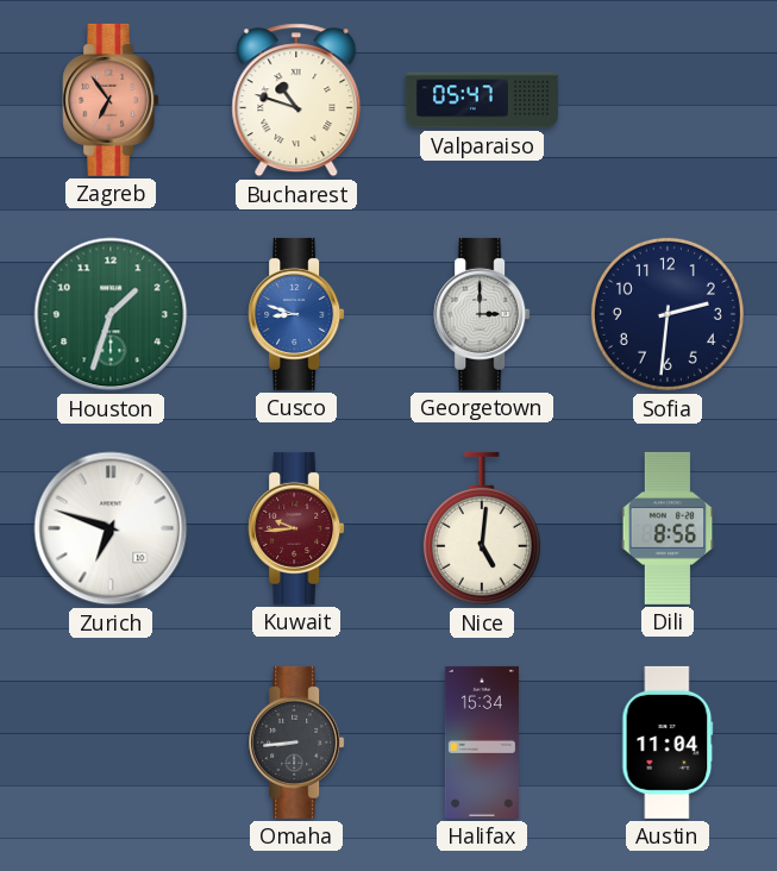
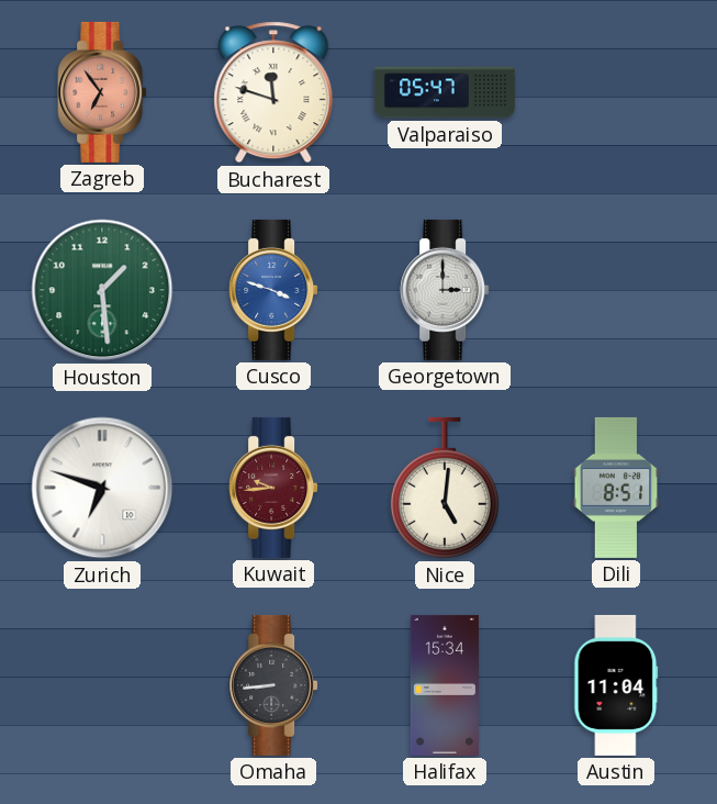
Bucharest: 10:48 -> 11:48
Houston: 1:33 -> 1:29
Cusco: 8:48 -> 3:48
Sofia: 2:31 -> none
Dili: 8:56 -> 8:51
